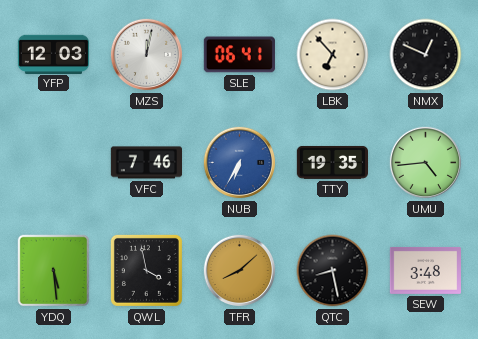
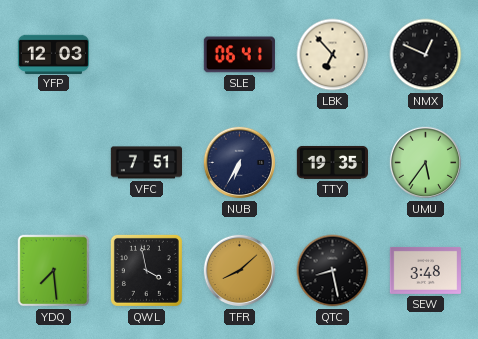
MZS: 12:02 -> none
VFC: 7:46 -> 7:51
NUB dial: blue -> navy
UMU: 4:44 -> 5:36
YDQ: 5:29 -> 7:29
